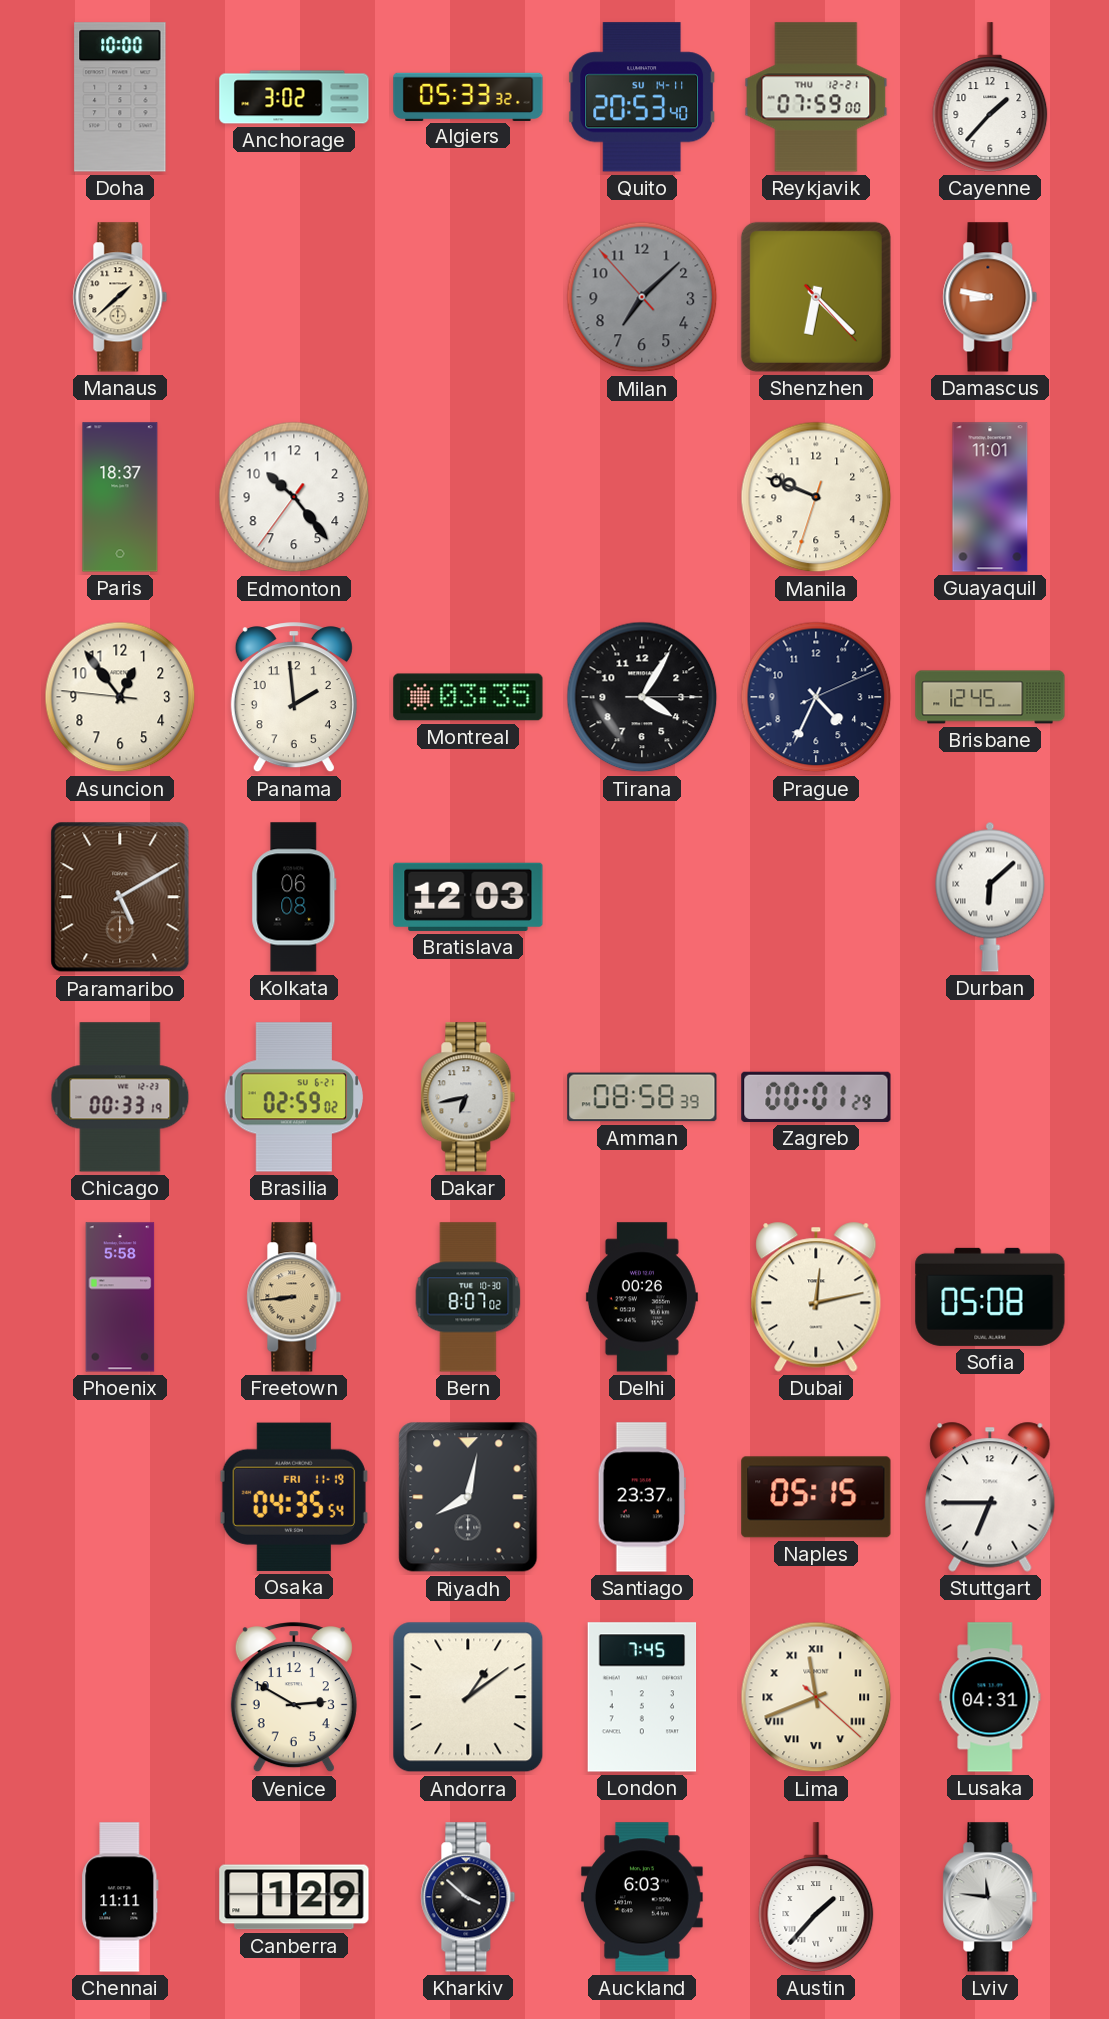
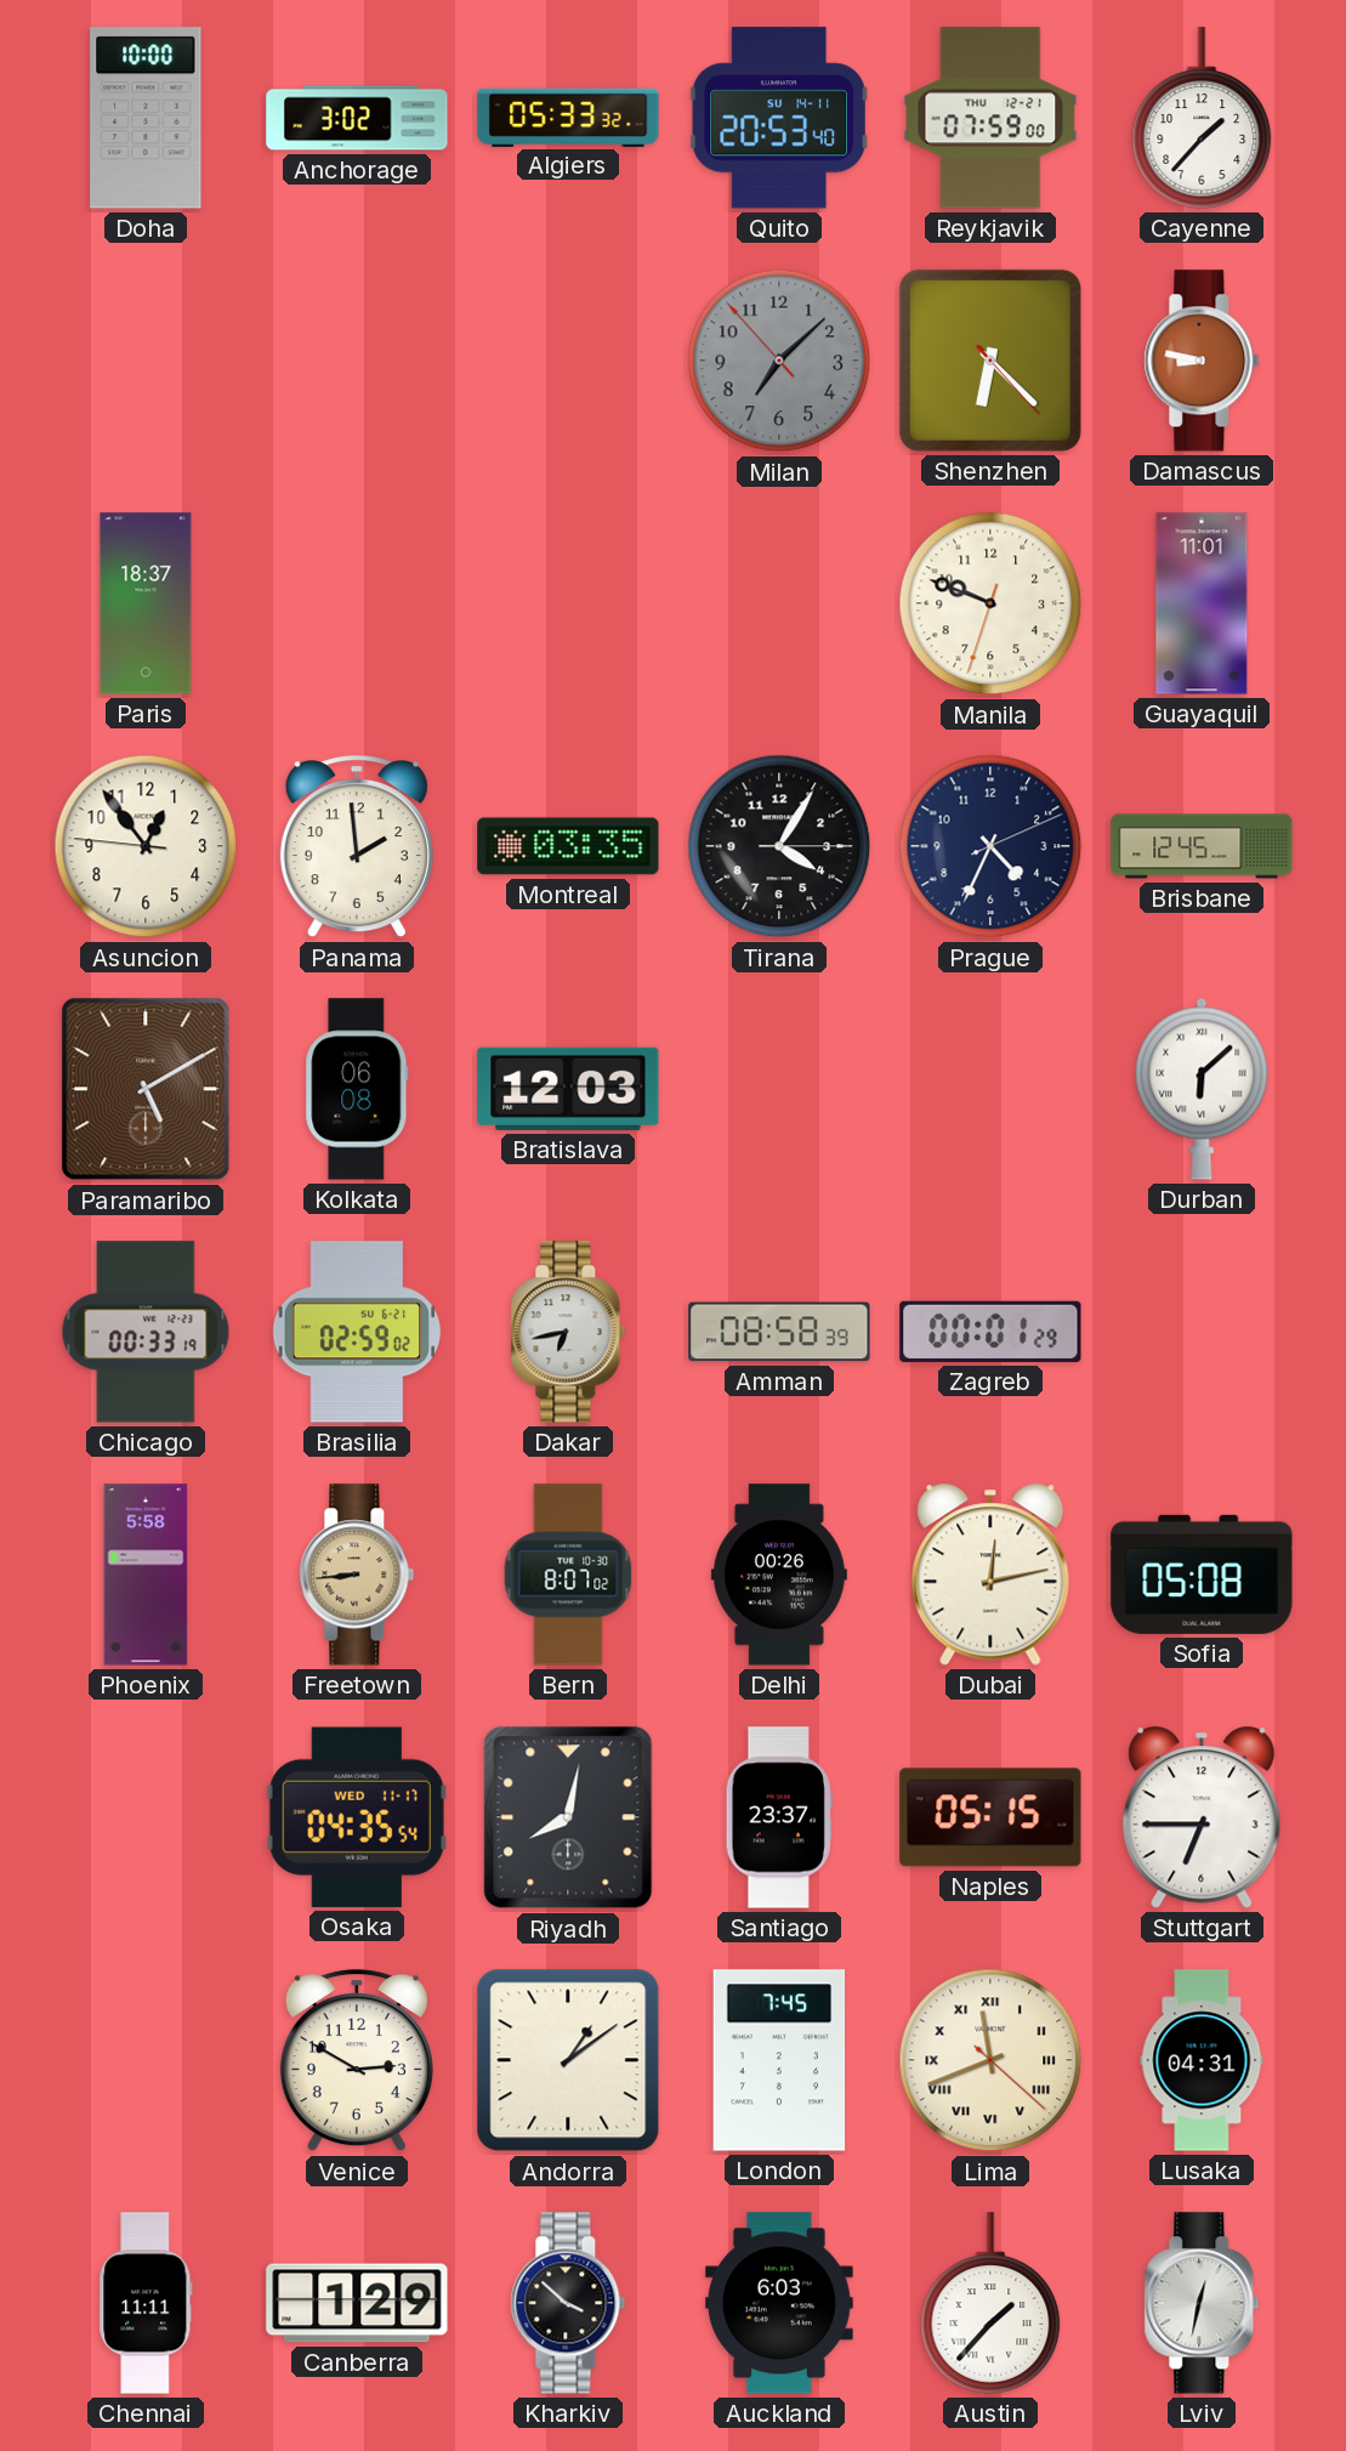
Manaus: 1:38 -> none
Edmonton: 10:23 -> none
Osaka date: FRI 11-19 -> WED 11-17
Lviv: 11:46 -> 12:32
